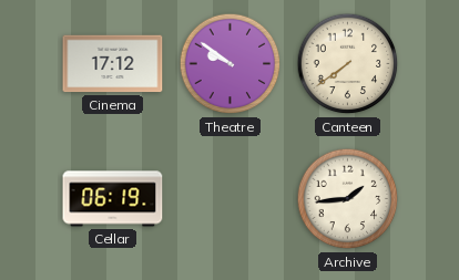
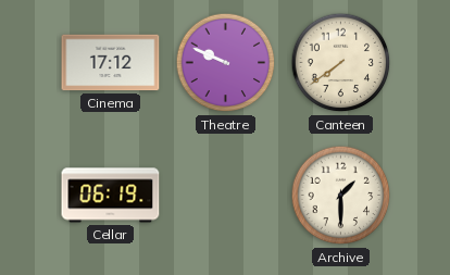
Theatre: 9:51 -> 9:49
Archive: 1:44 -> 1:30
